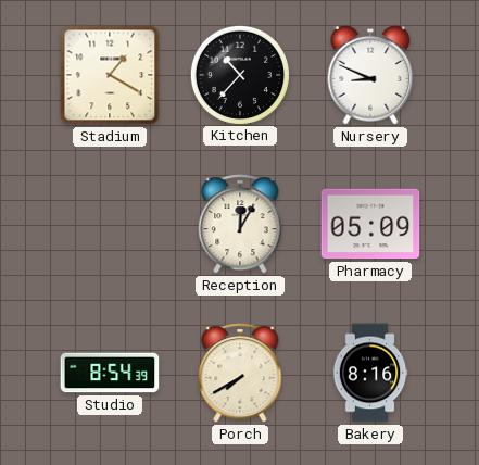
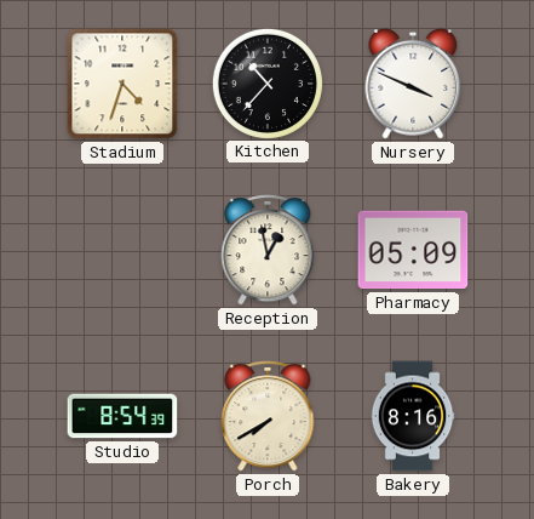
Stadium: 1:20 -> 4:33
Nursery: 8:49 -> 3:49
Reception: 12:05 -> 12:58
